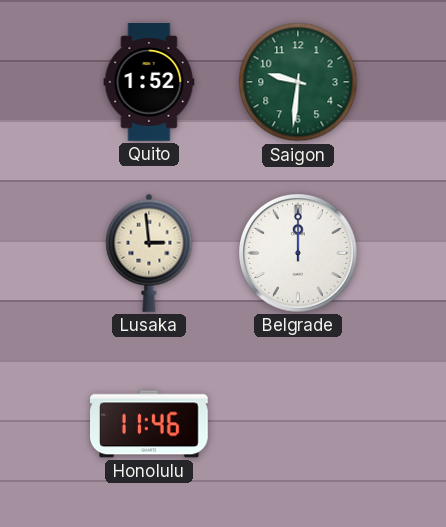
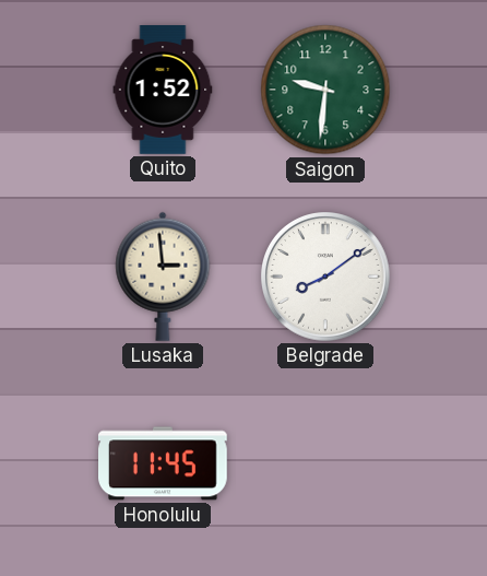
Belgrade: 12:00 -> 8:09
Honolulu: 11:46 -> 11:45
